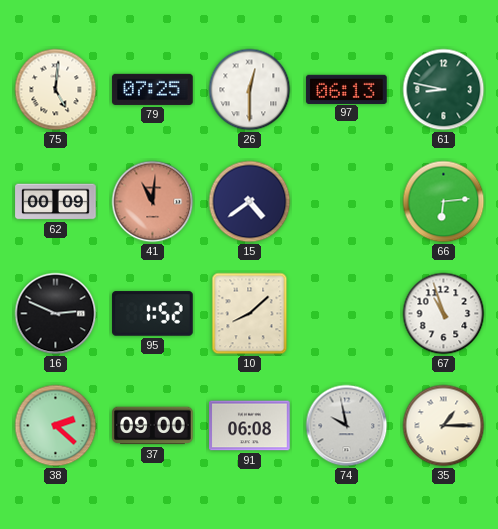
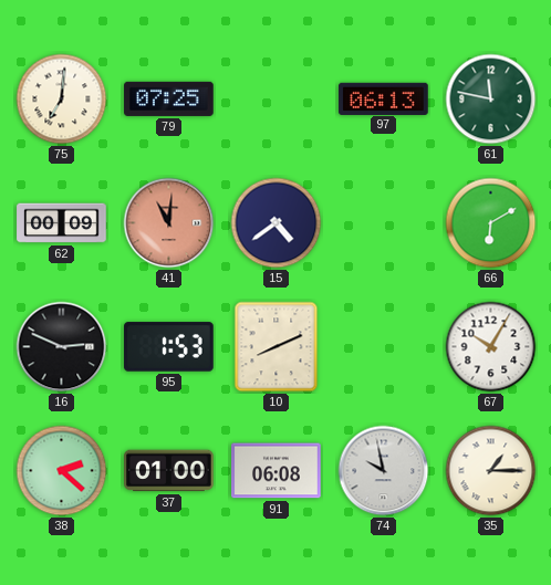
75: 5:01 -> 7:01
26: 12:30 -> none
61: 8:47 -> 11:47
66: 6:14 -> 6:10
95: 1:52 -> 1:53
10: 8:08 -> 8:11
67: 10:57 -> 10:05
37: 09:00 -> 01:00
